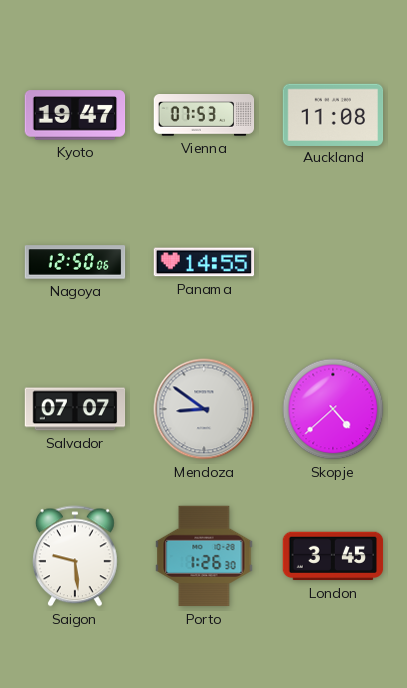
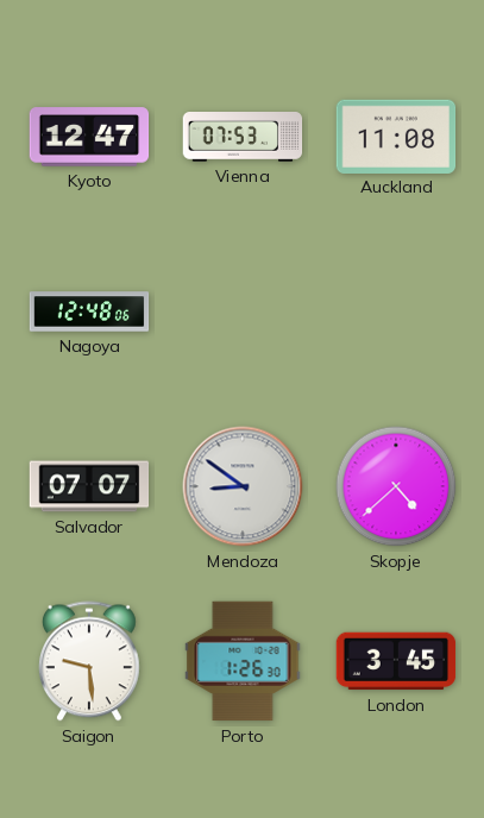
Kyoto: 19:47 -> 12:47
Nagoya: 12:50 -> 12:48
Panama: 14:55 -> none
